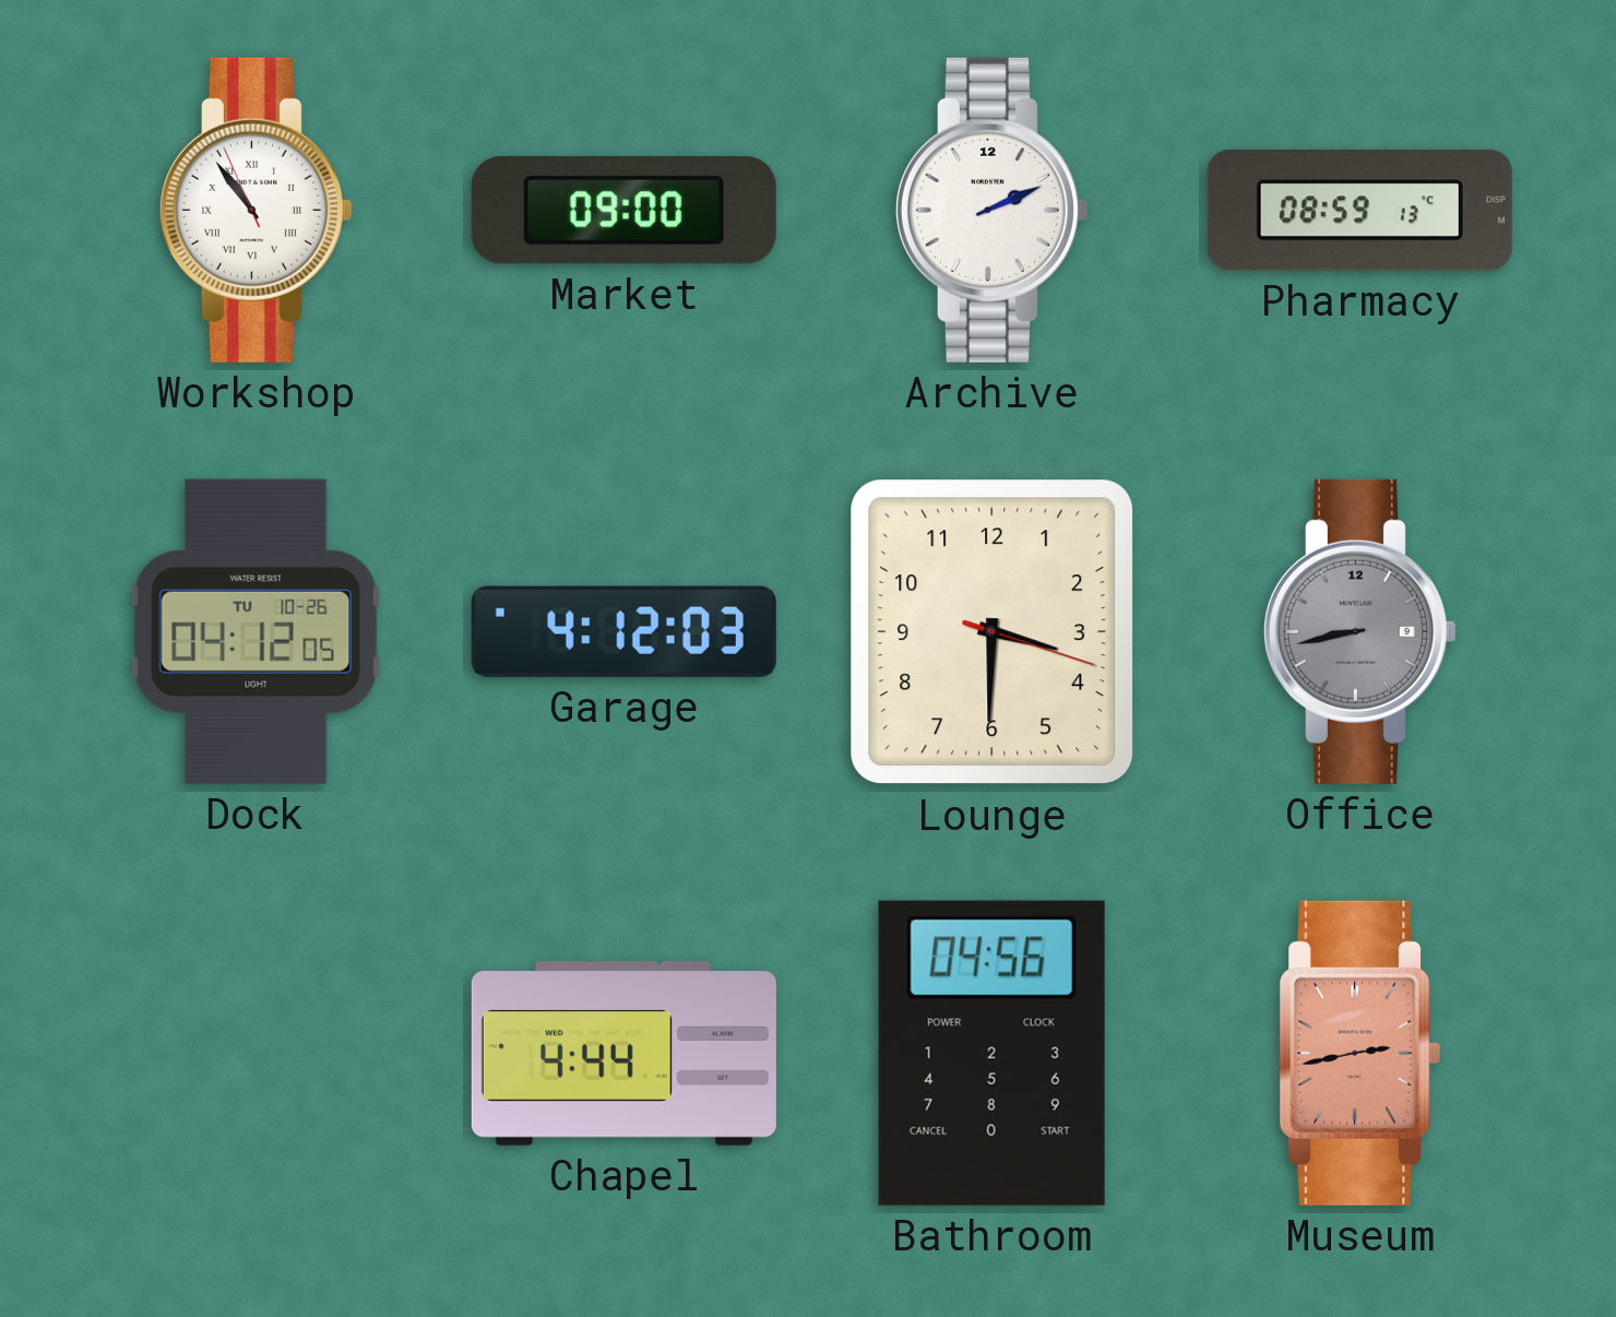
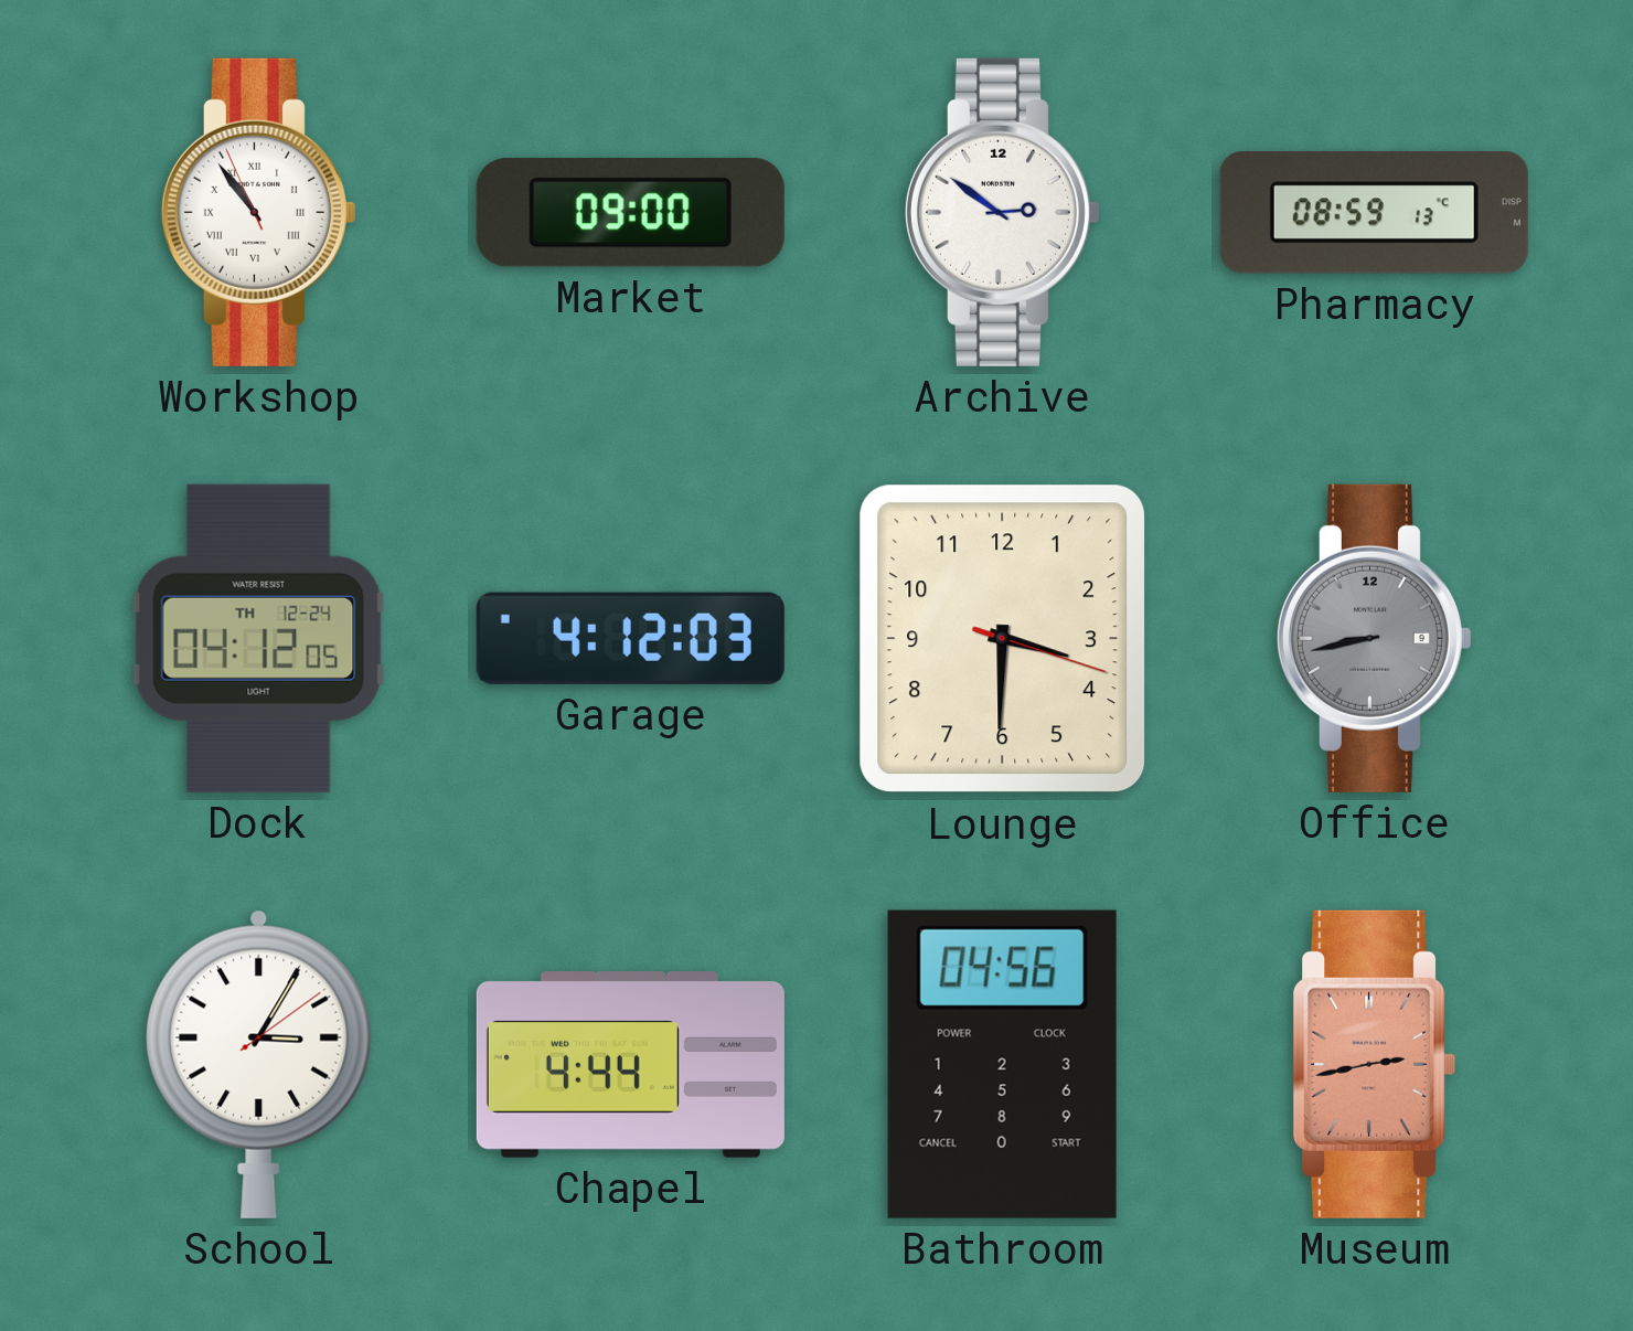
Archive: 2:11 -> 2:51
Dock date: TU 10-26 -> TH 12-24
School: none -> 3:05
